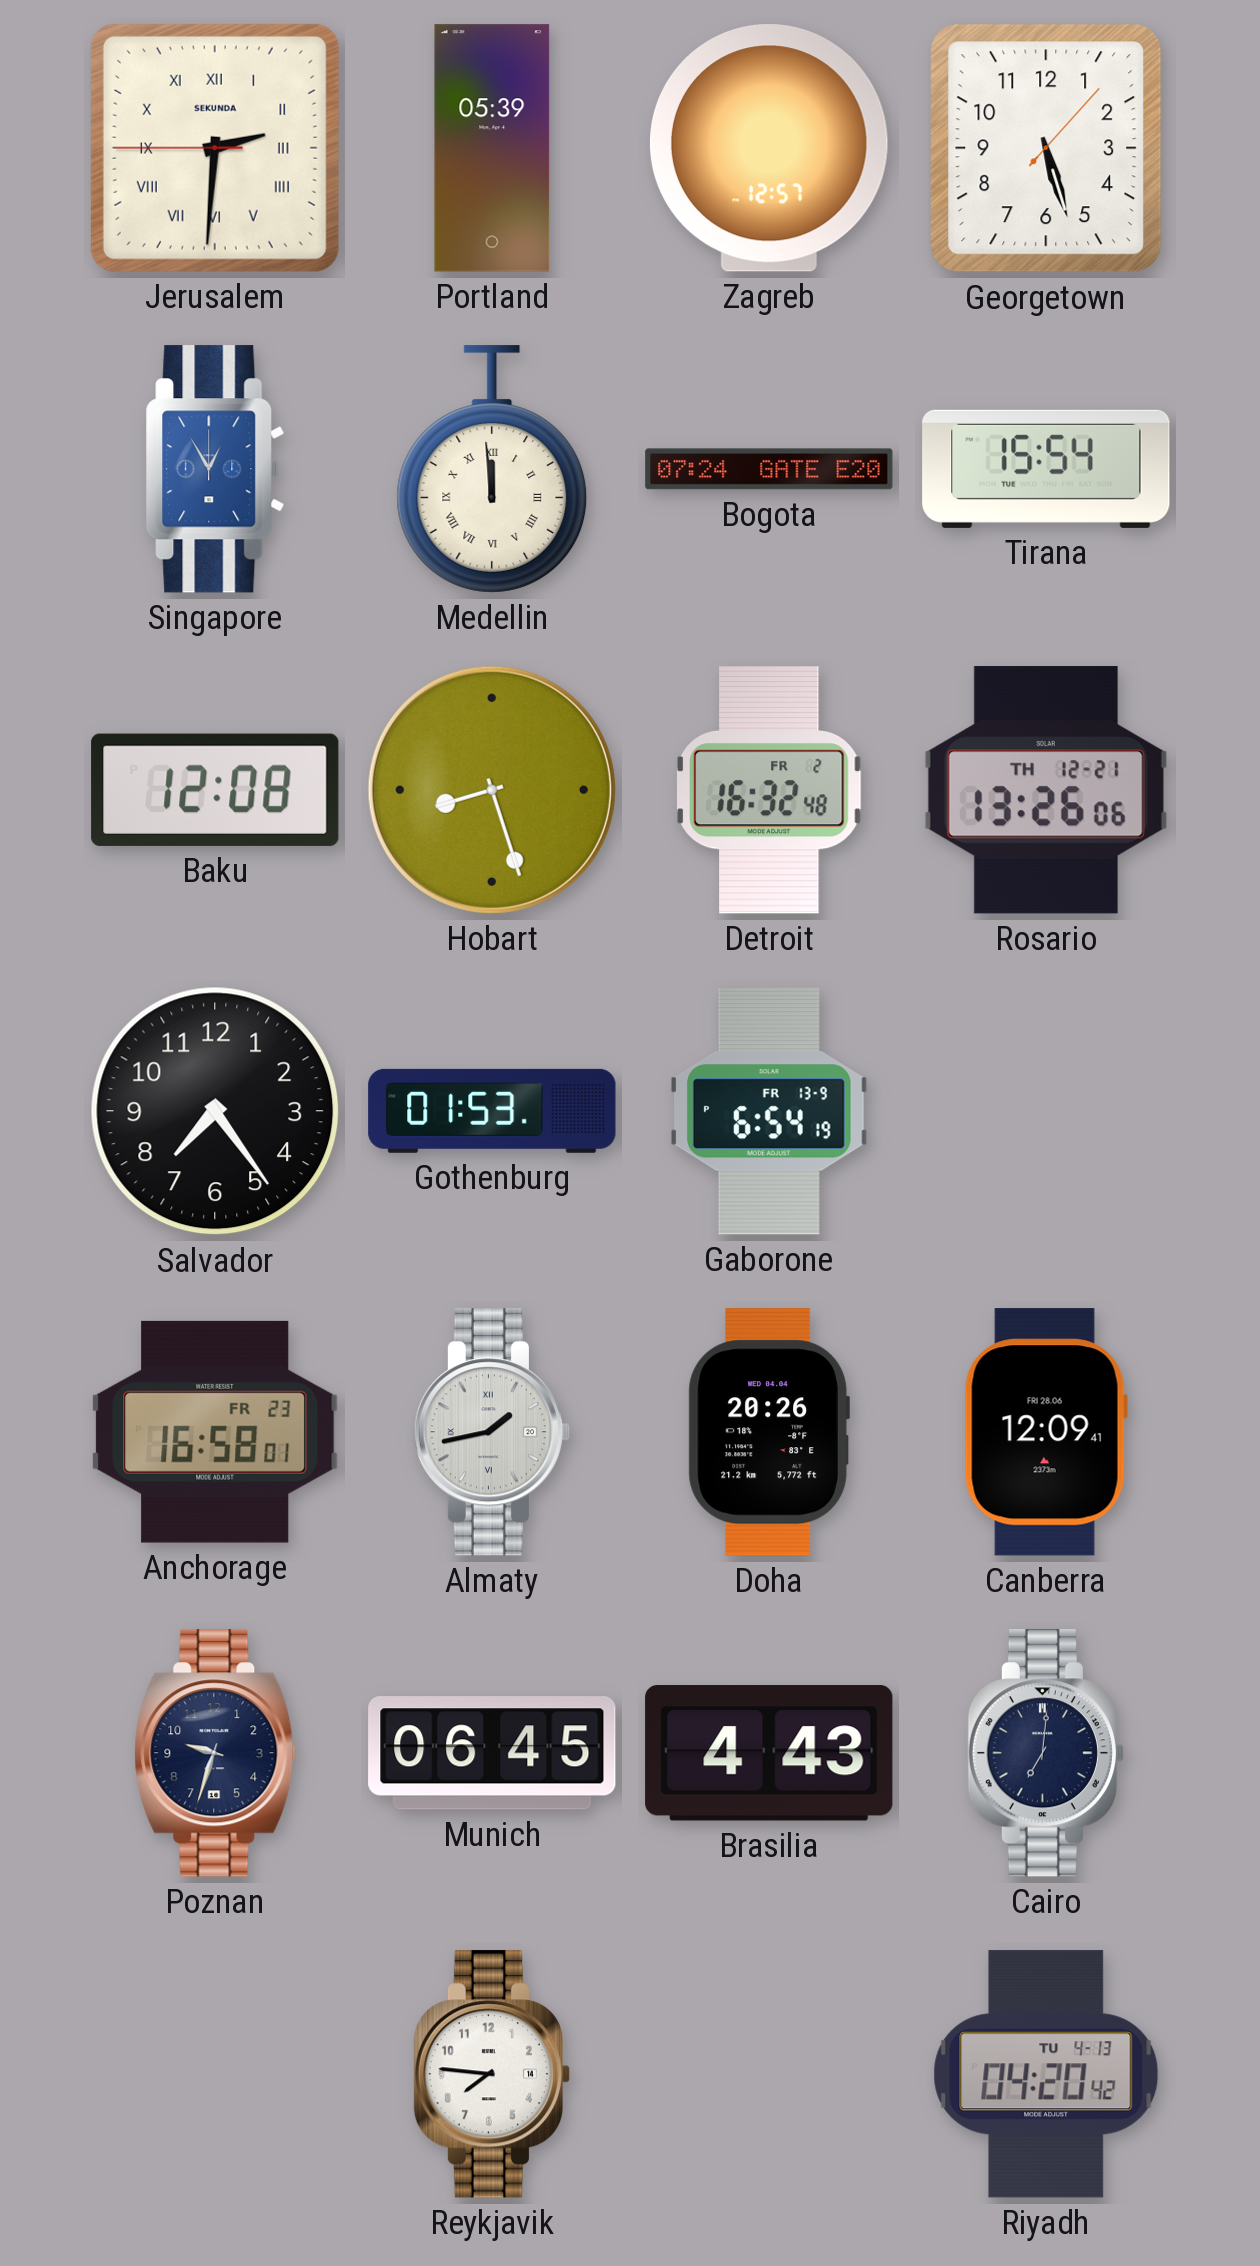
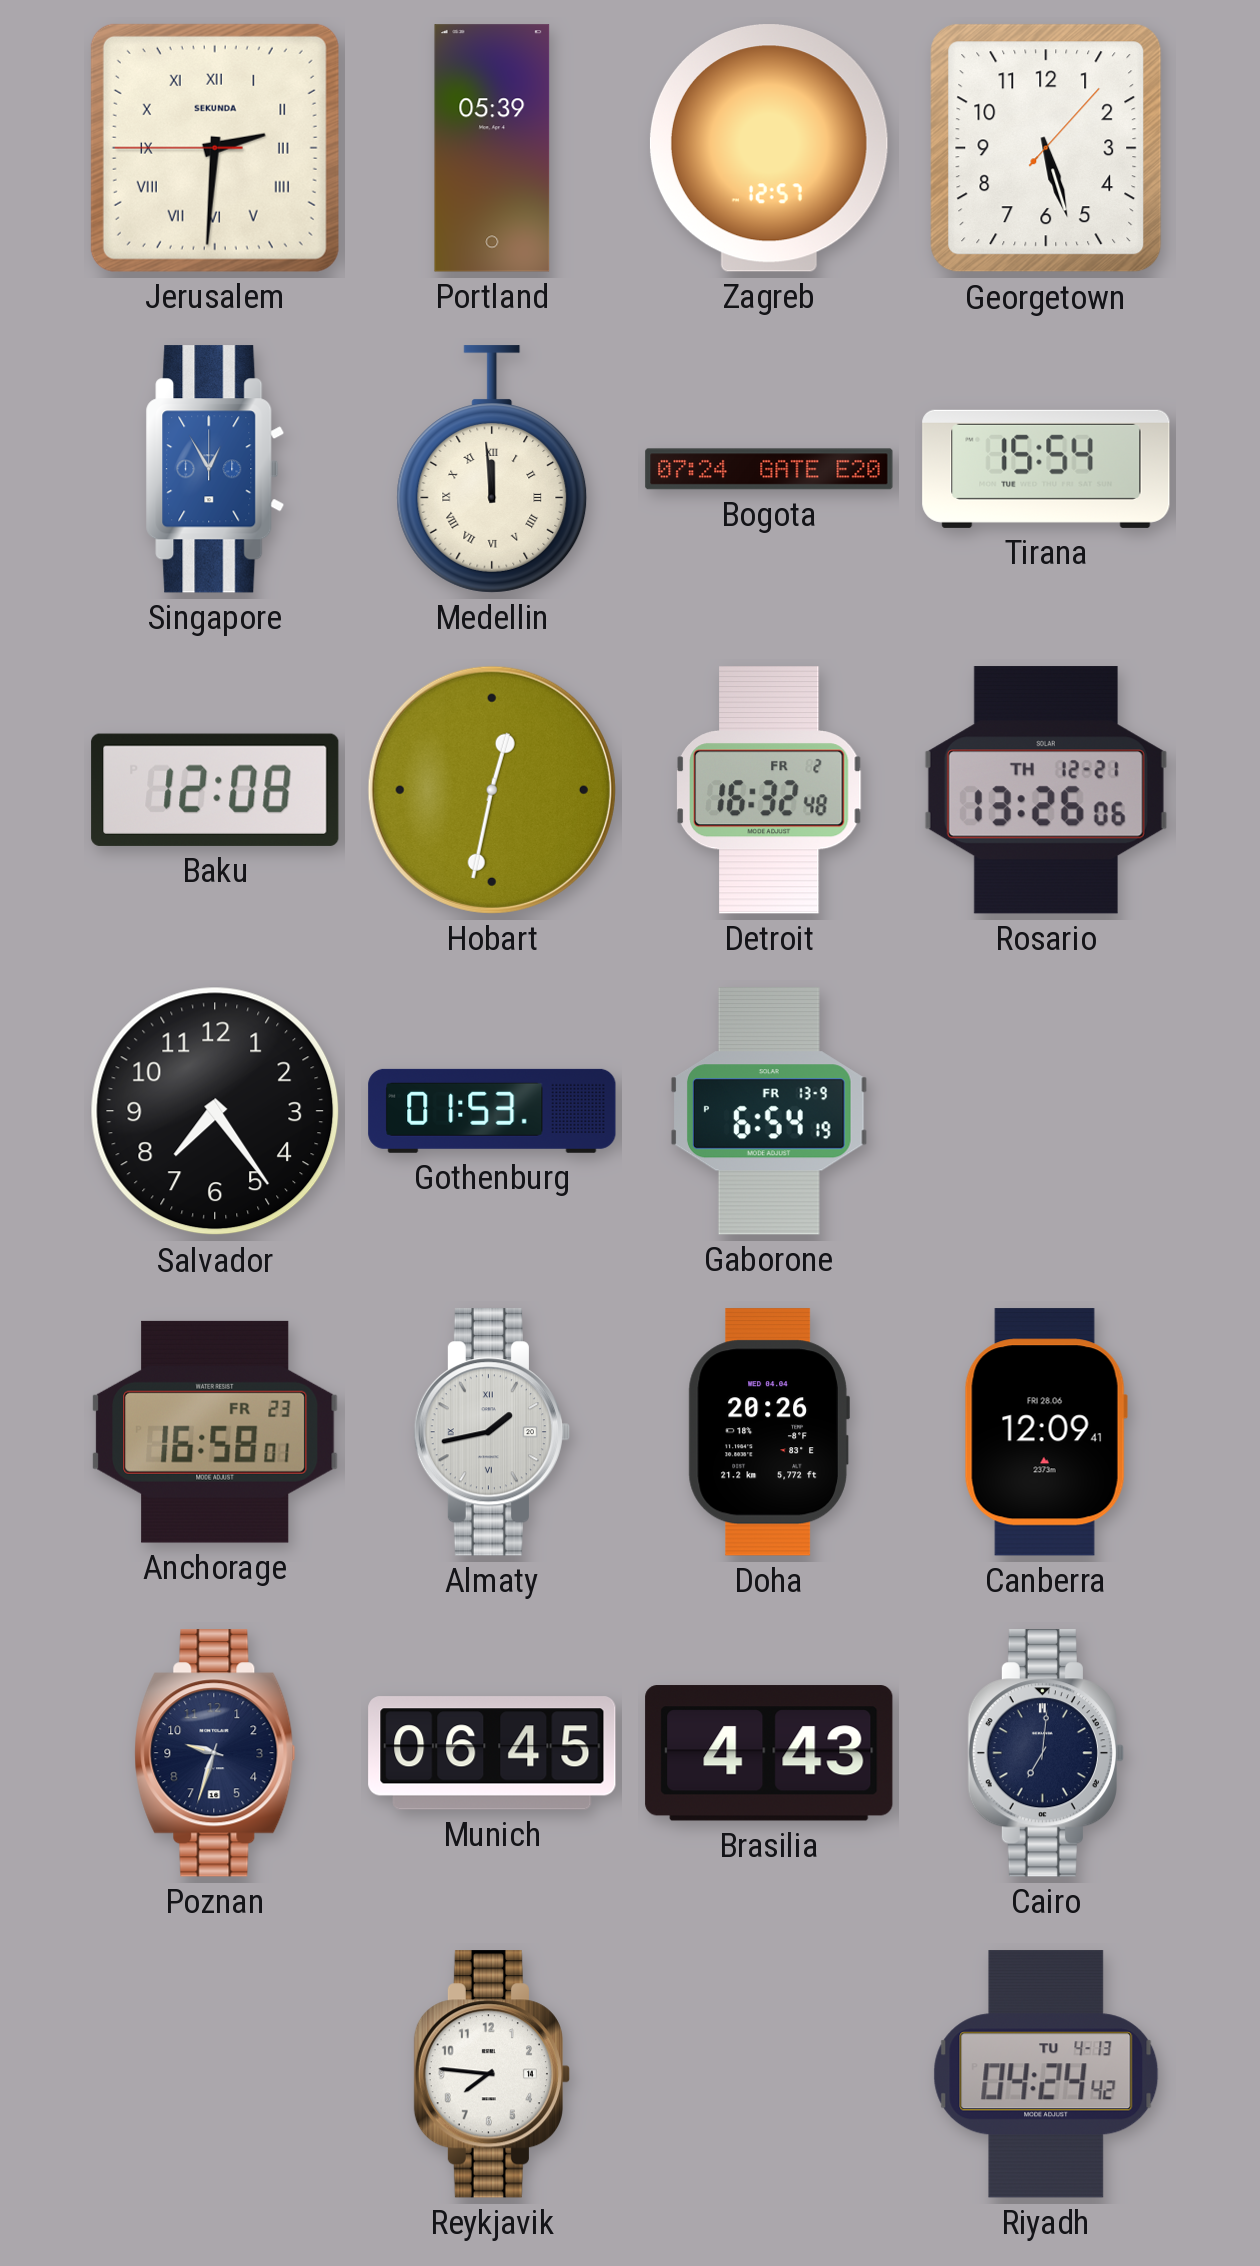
Hobart: 8:27 -> 12:32
Riyadh: 04:20 -> 04:24
